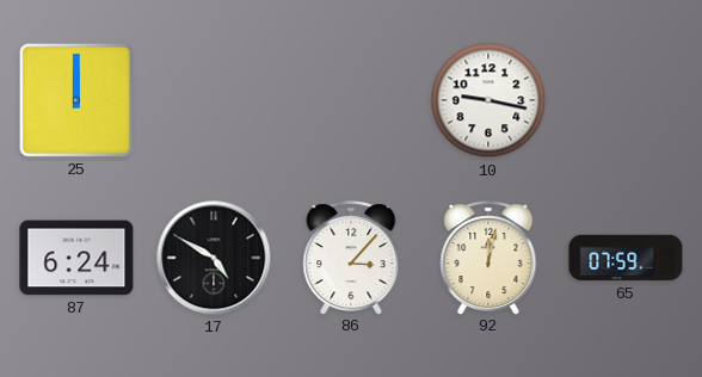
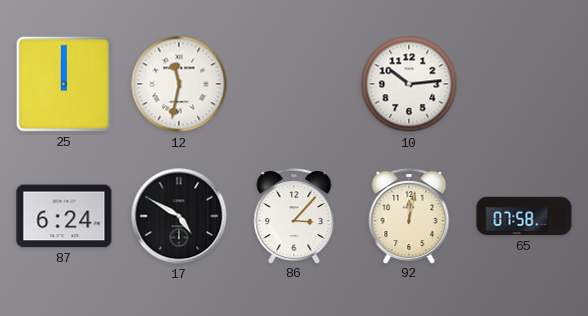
12: none -> 11:32
10: 9:17 -> 10:14
65: 07:59 -> 07:58
